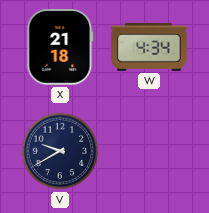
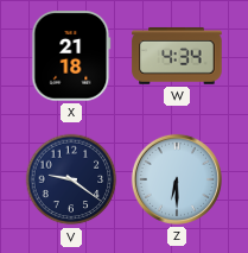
V: 9:40 -> 9:21
Z: none -> 6:30
